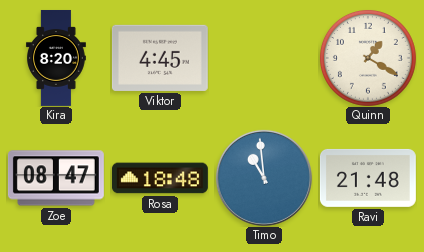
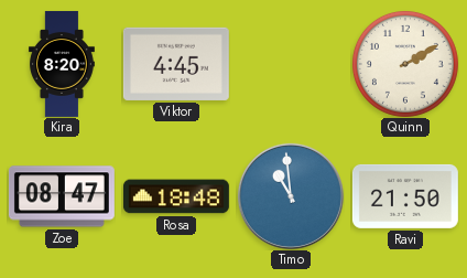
Quinn: 1:20 -> 2:10
Ravi: 21:48 -> 21:50
